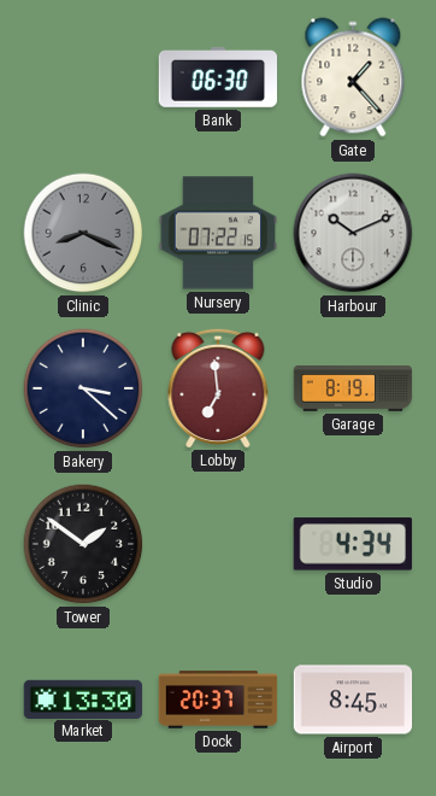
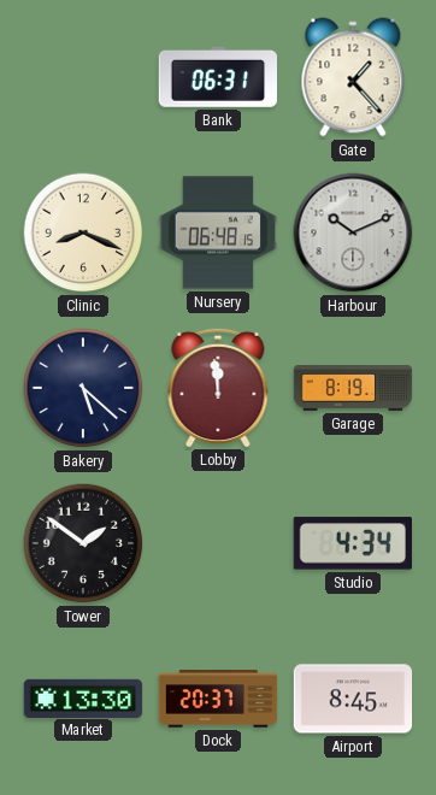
Bank: 06:30 -> 06:31
Clinic dial: grey -> cream
Nursery: 07:22 -> 06:48
Bakery: 3:22 -> 5:22
Lobby: 6:59 -> 11:59
